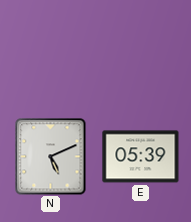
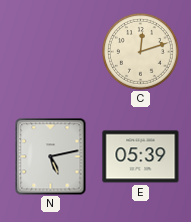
C: none -> 12:12
N: 5:11 -> 5:13
